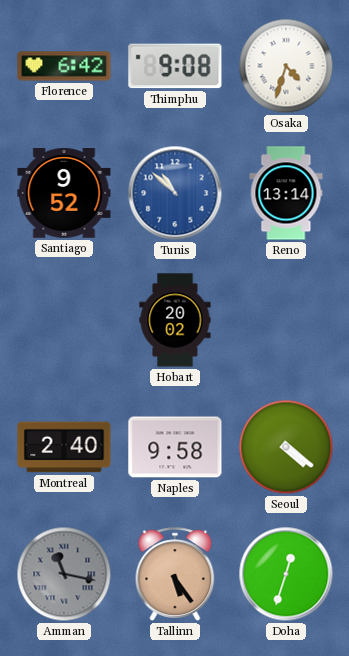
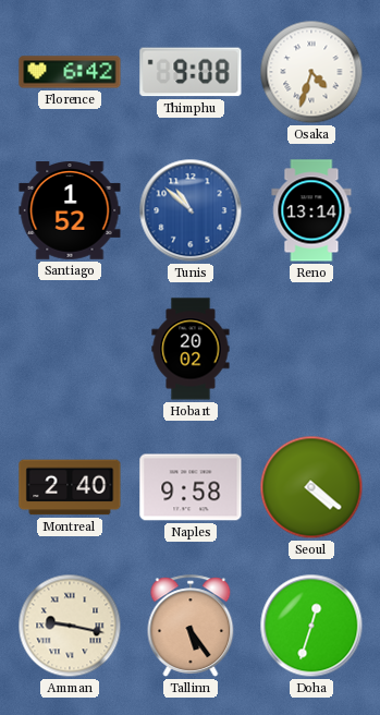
Santiago: 9:52 -> 1:52
Amman: 11:17 -> 9:17
Amman dial: grey -> cream
